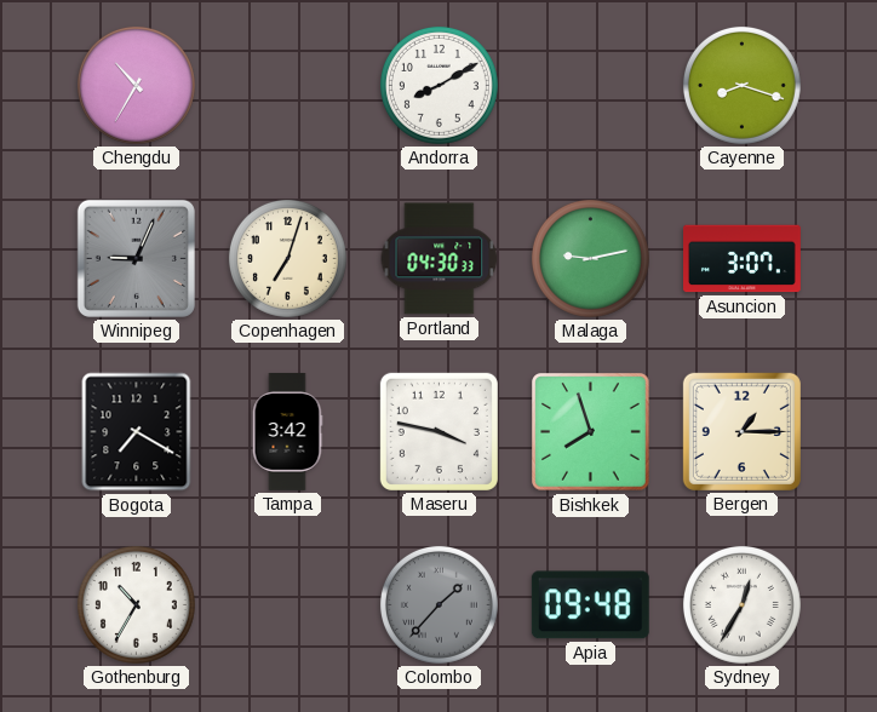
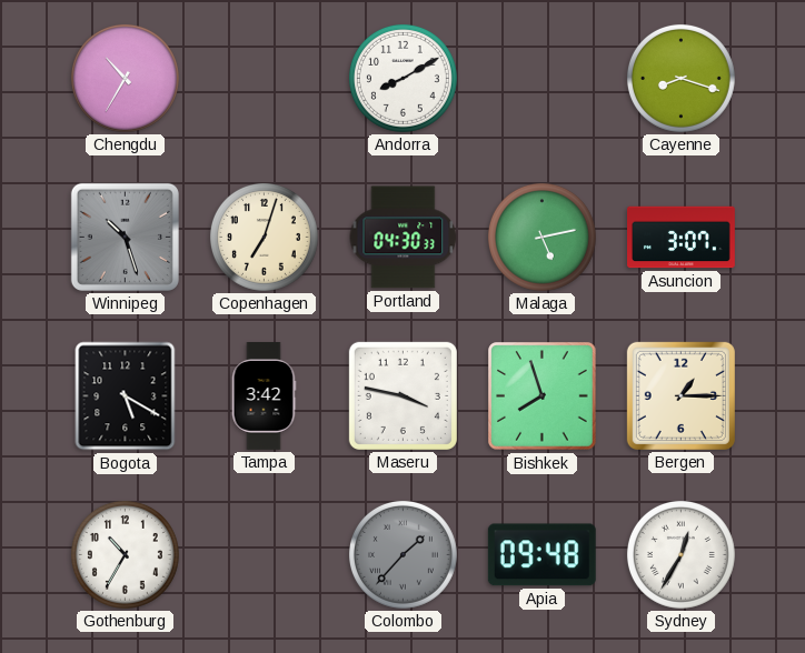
Winnipeg: 9:04 -> 10:27
Malaga: 9:13 -> 5:13
Bogota: 7:20 -> 5:20
